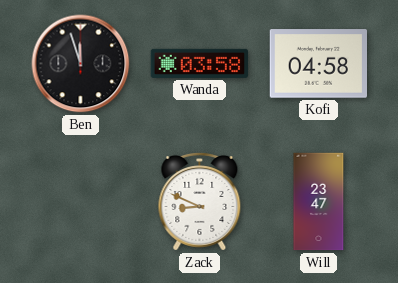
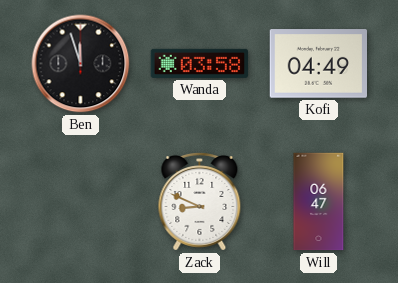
Kofi: 04:58 -> 04:49
Will: 23:47 -> 06:47
